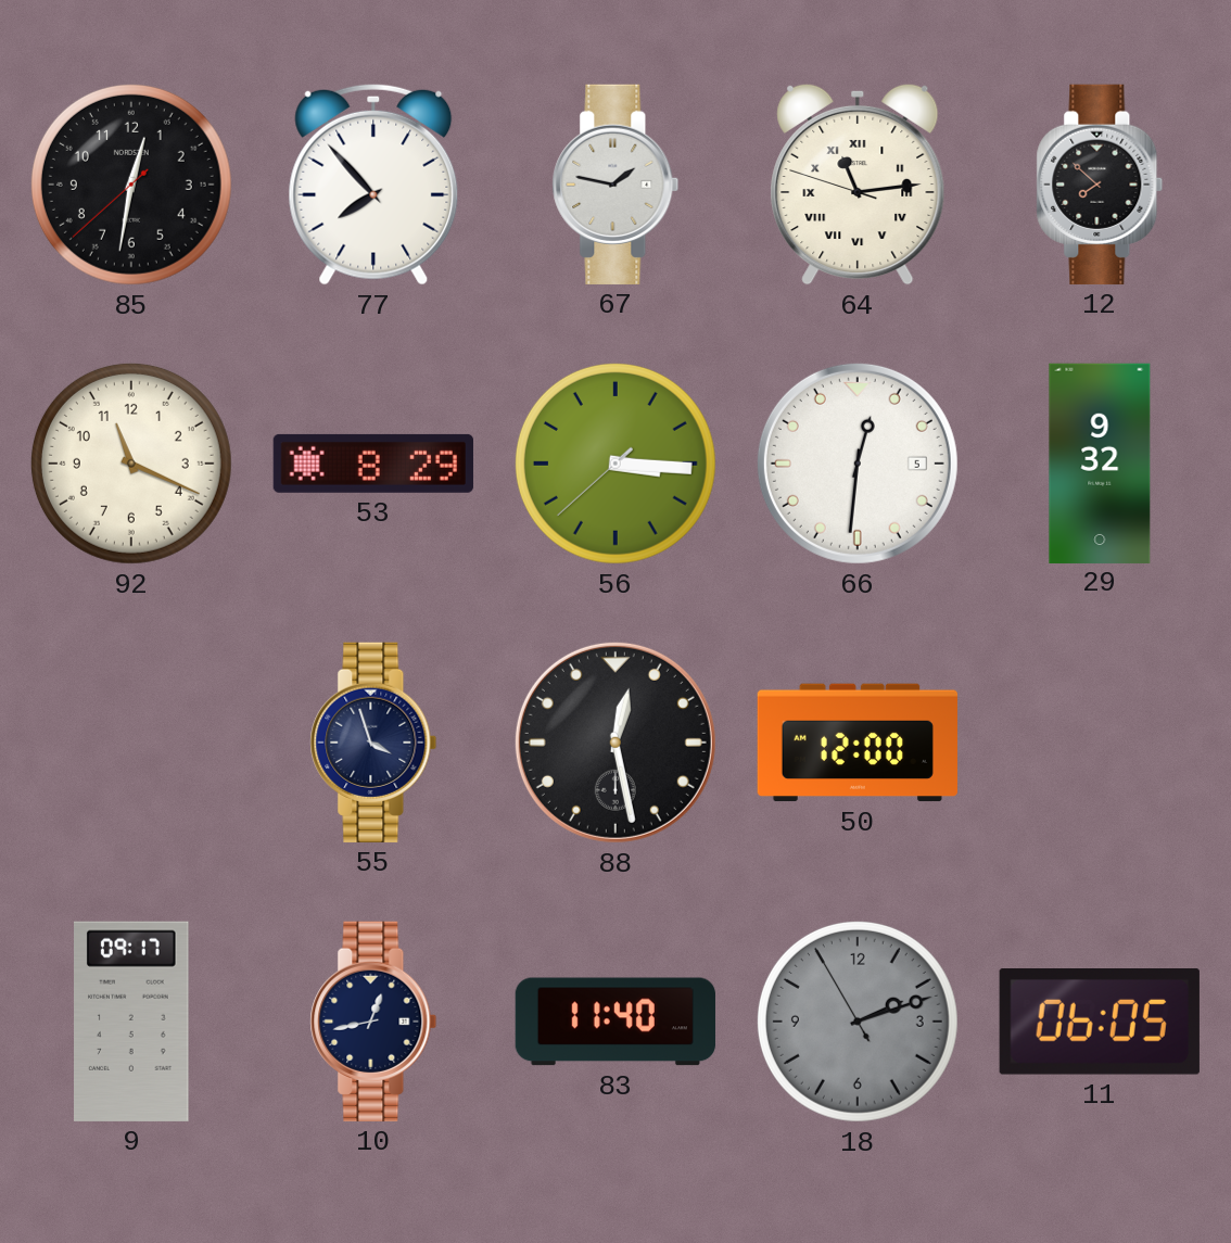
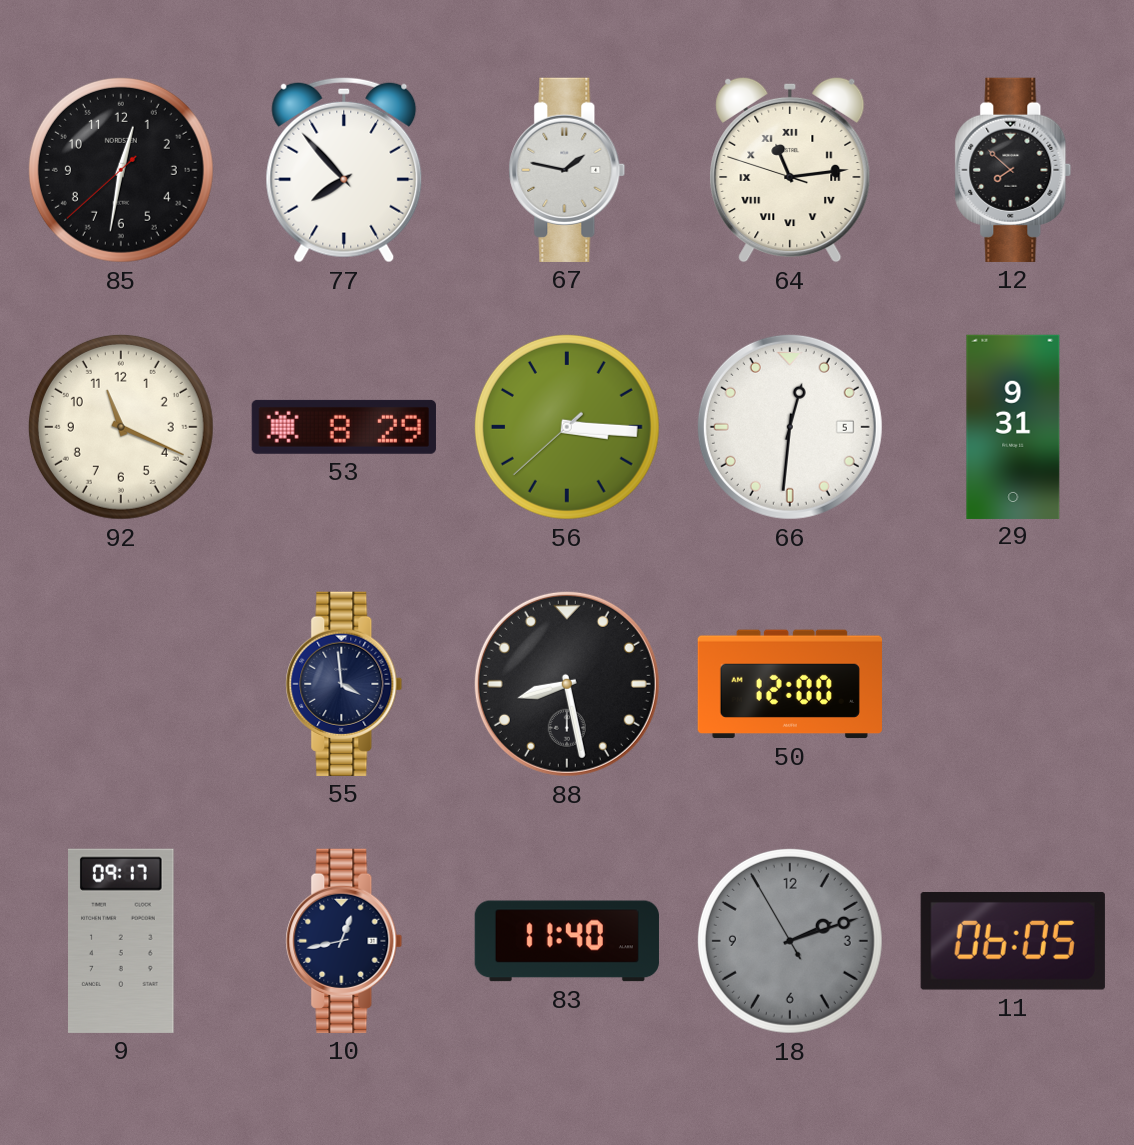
29: 9:32 -> 9:31
55: 3:57 -> 3:59
88: 12:28 -> 8:28
